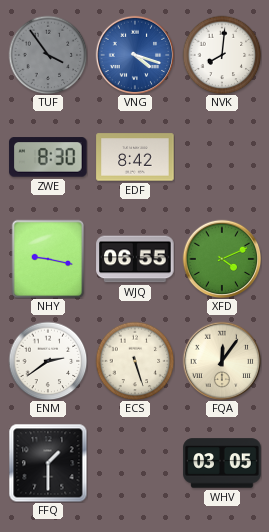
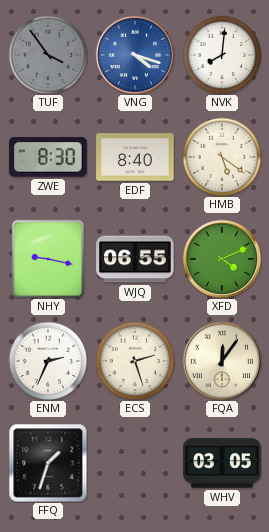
EDF: 8:42 -> 8:40
HMB: none -> 5:21
ENM: 2:39 -> 2:34
ECS: 5:27 -> 2:27
FFQ: 1:30 -> 1:33
